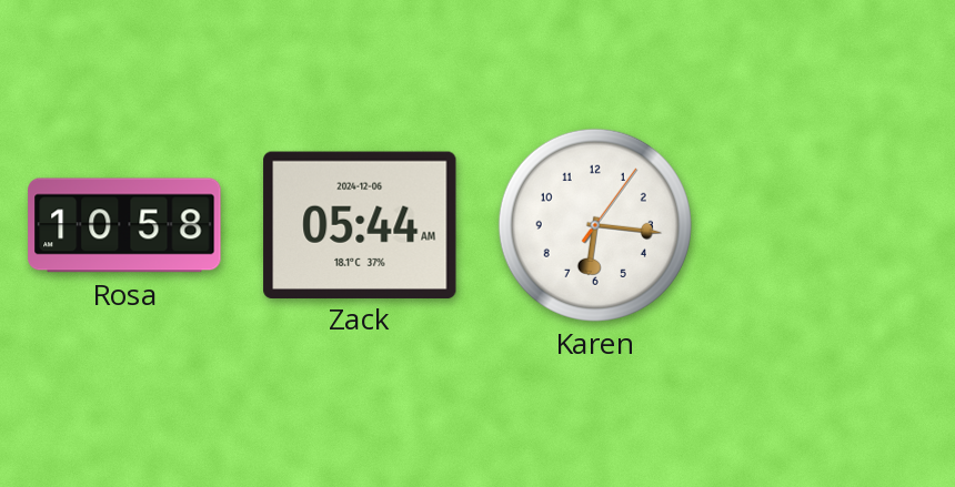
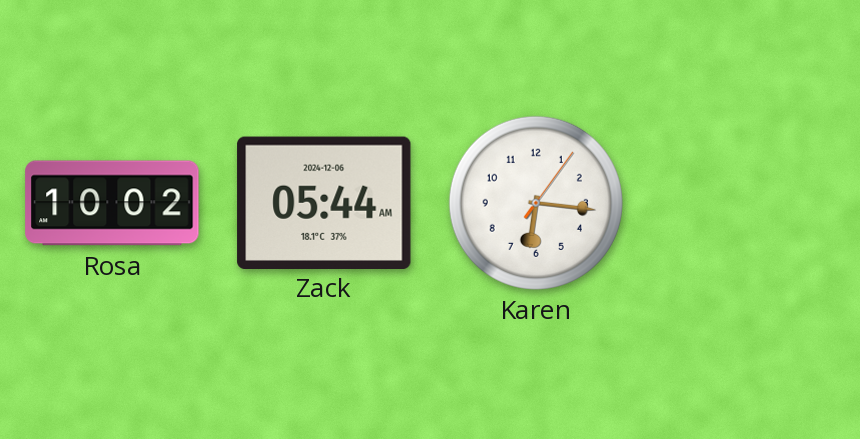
Rosa: 10:58 -> 10:02
